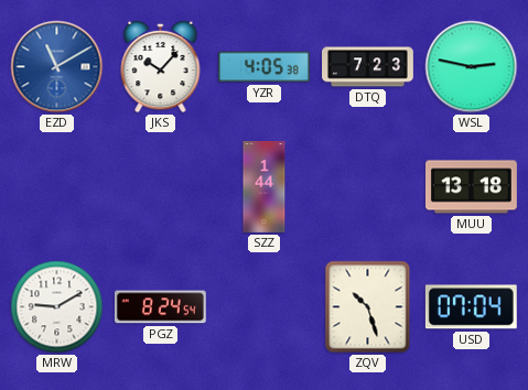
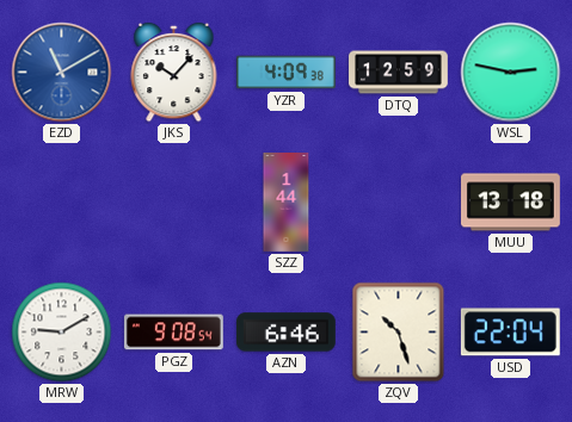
YZR: 4:05 -> 4:09
DTQ: 7:23 -> 12:59
PGZ: 8:24 -> 9:08
AZN: none -> 6:46
USD: 07:04 -> 22:04
